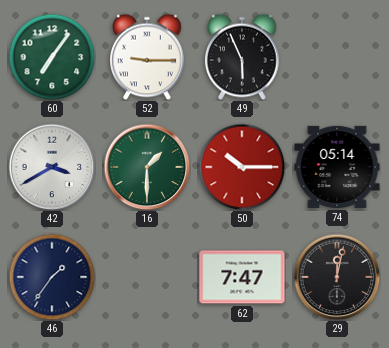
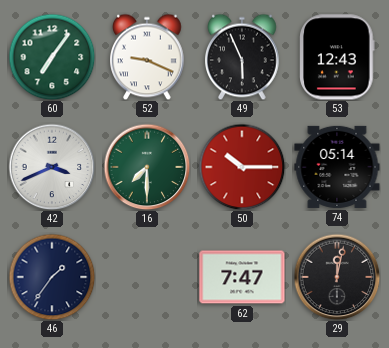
52: 9:15 -> 9:19
53: none -> 12:43
42: 3:40 -> 3:41
16: 1:30 -> 7:30
